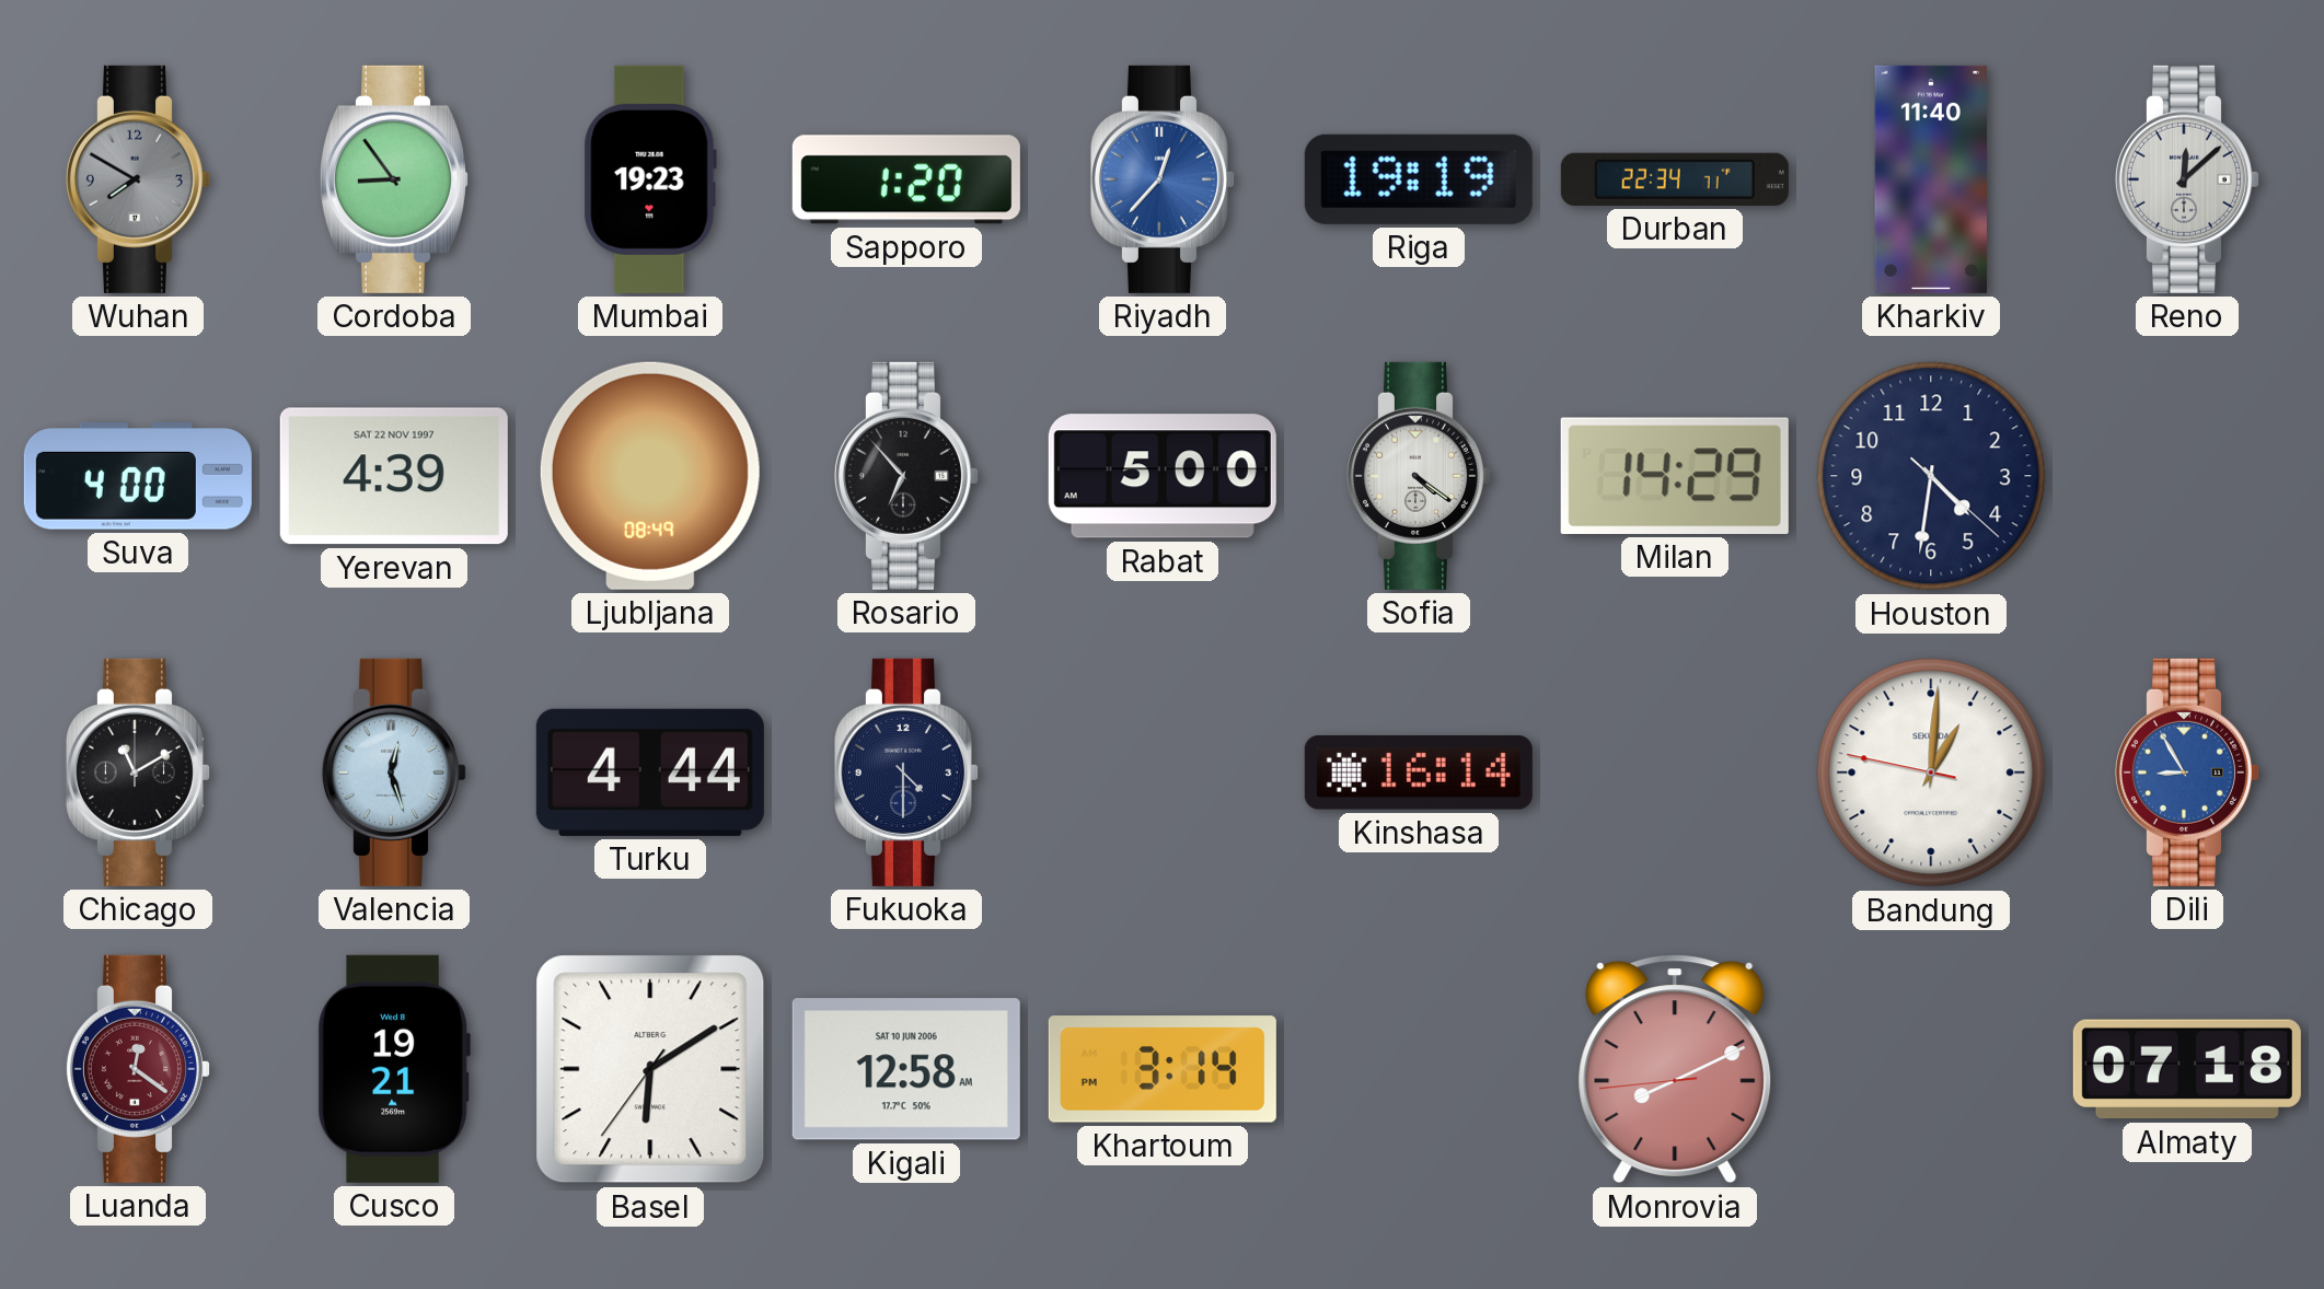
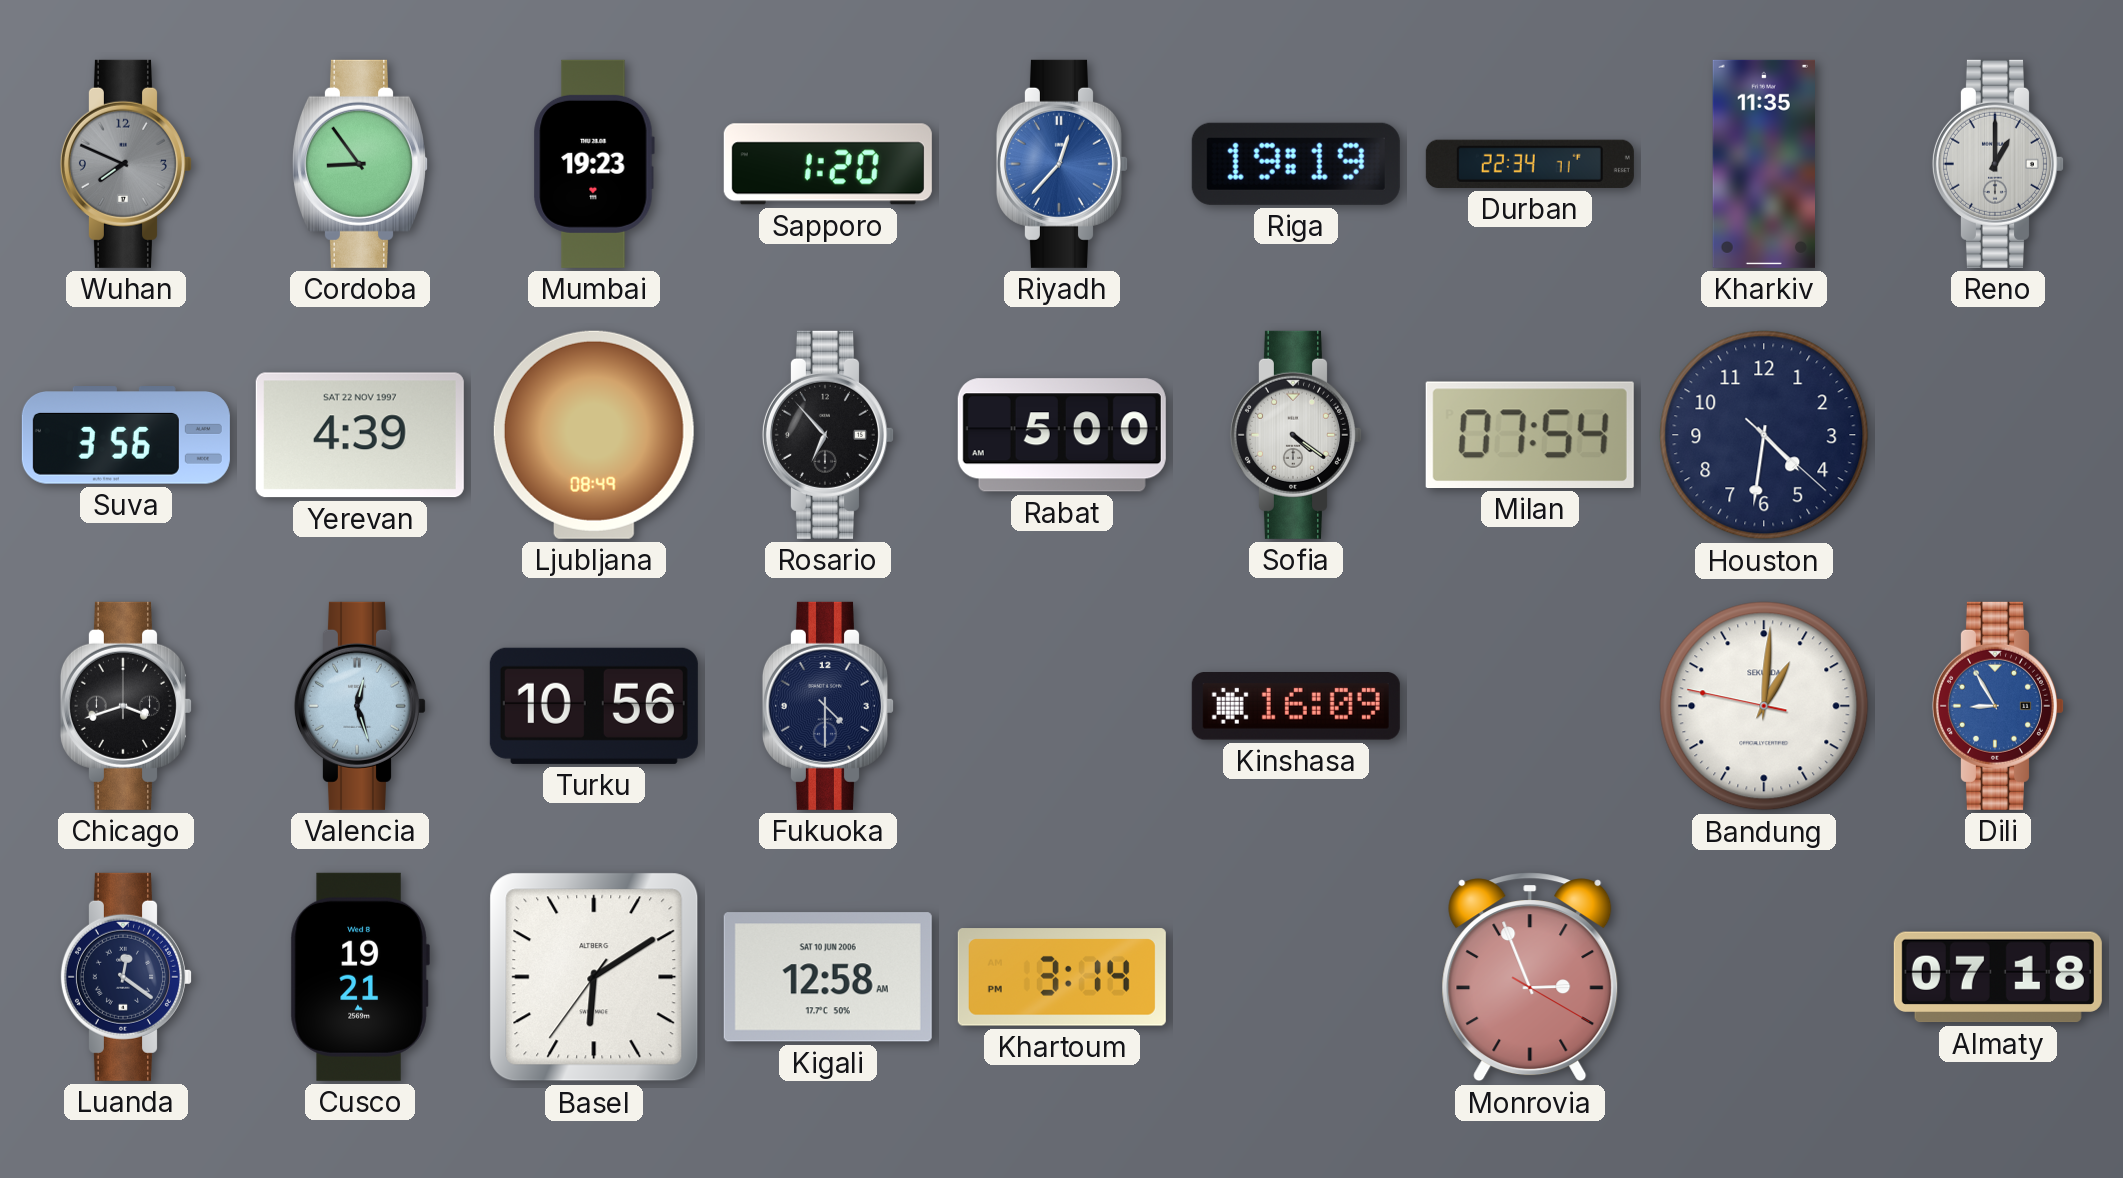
Wuhan: 7:50 -> 7:49
Kharkiv: 11:40 -> 11:35
Reno: 12:08 -> 1:00
Suva: 4:00 -> 3:56
Milan: 14:29 -> 07:54
Chicago: 11:10 -> 3:42
Turku: 4:44 -> 10:56
Kinshasa: 16:14 -> 16:09
Luanda dial: burgundy -> navy
Monrovia: 8:10 -> 2:56
